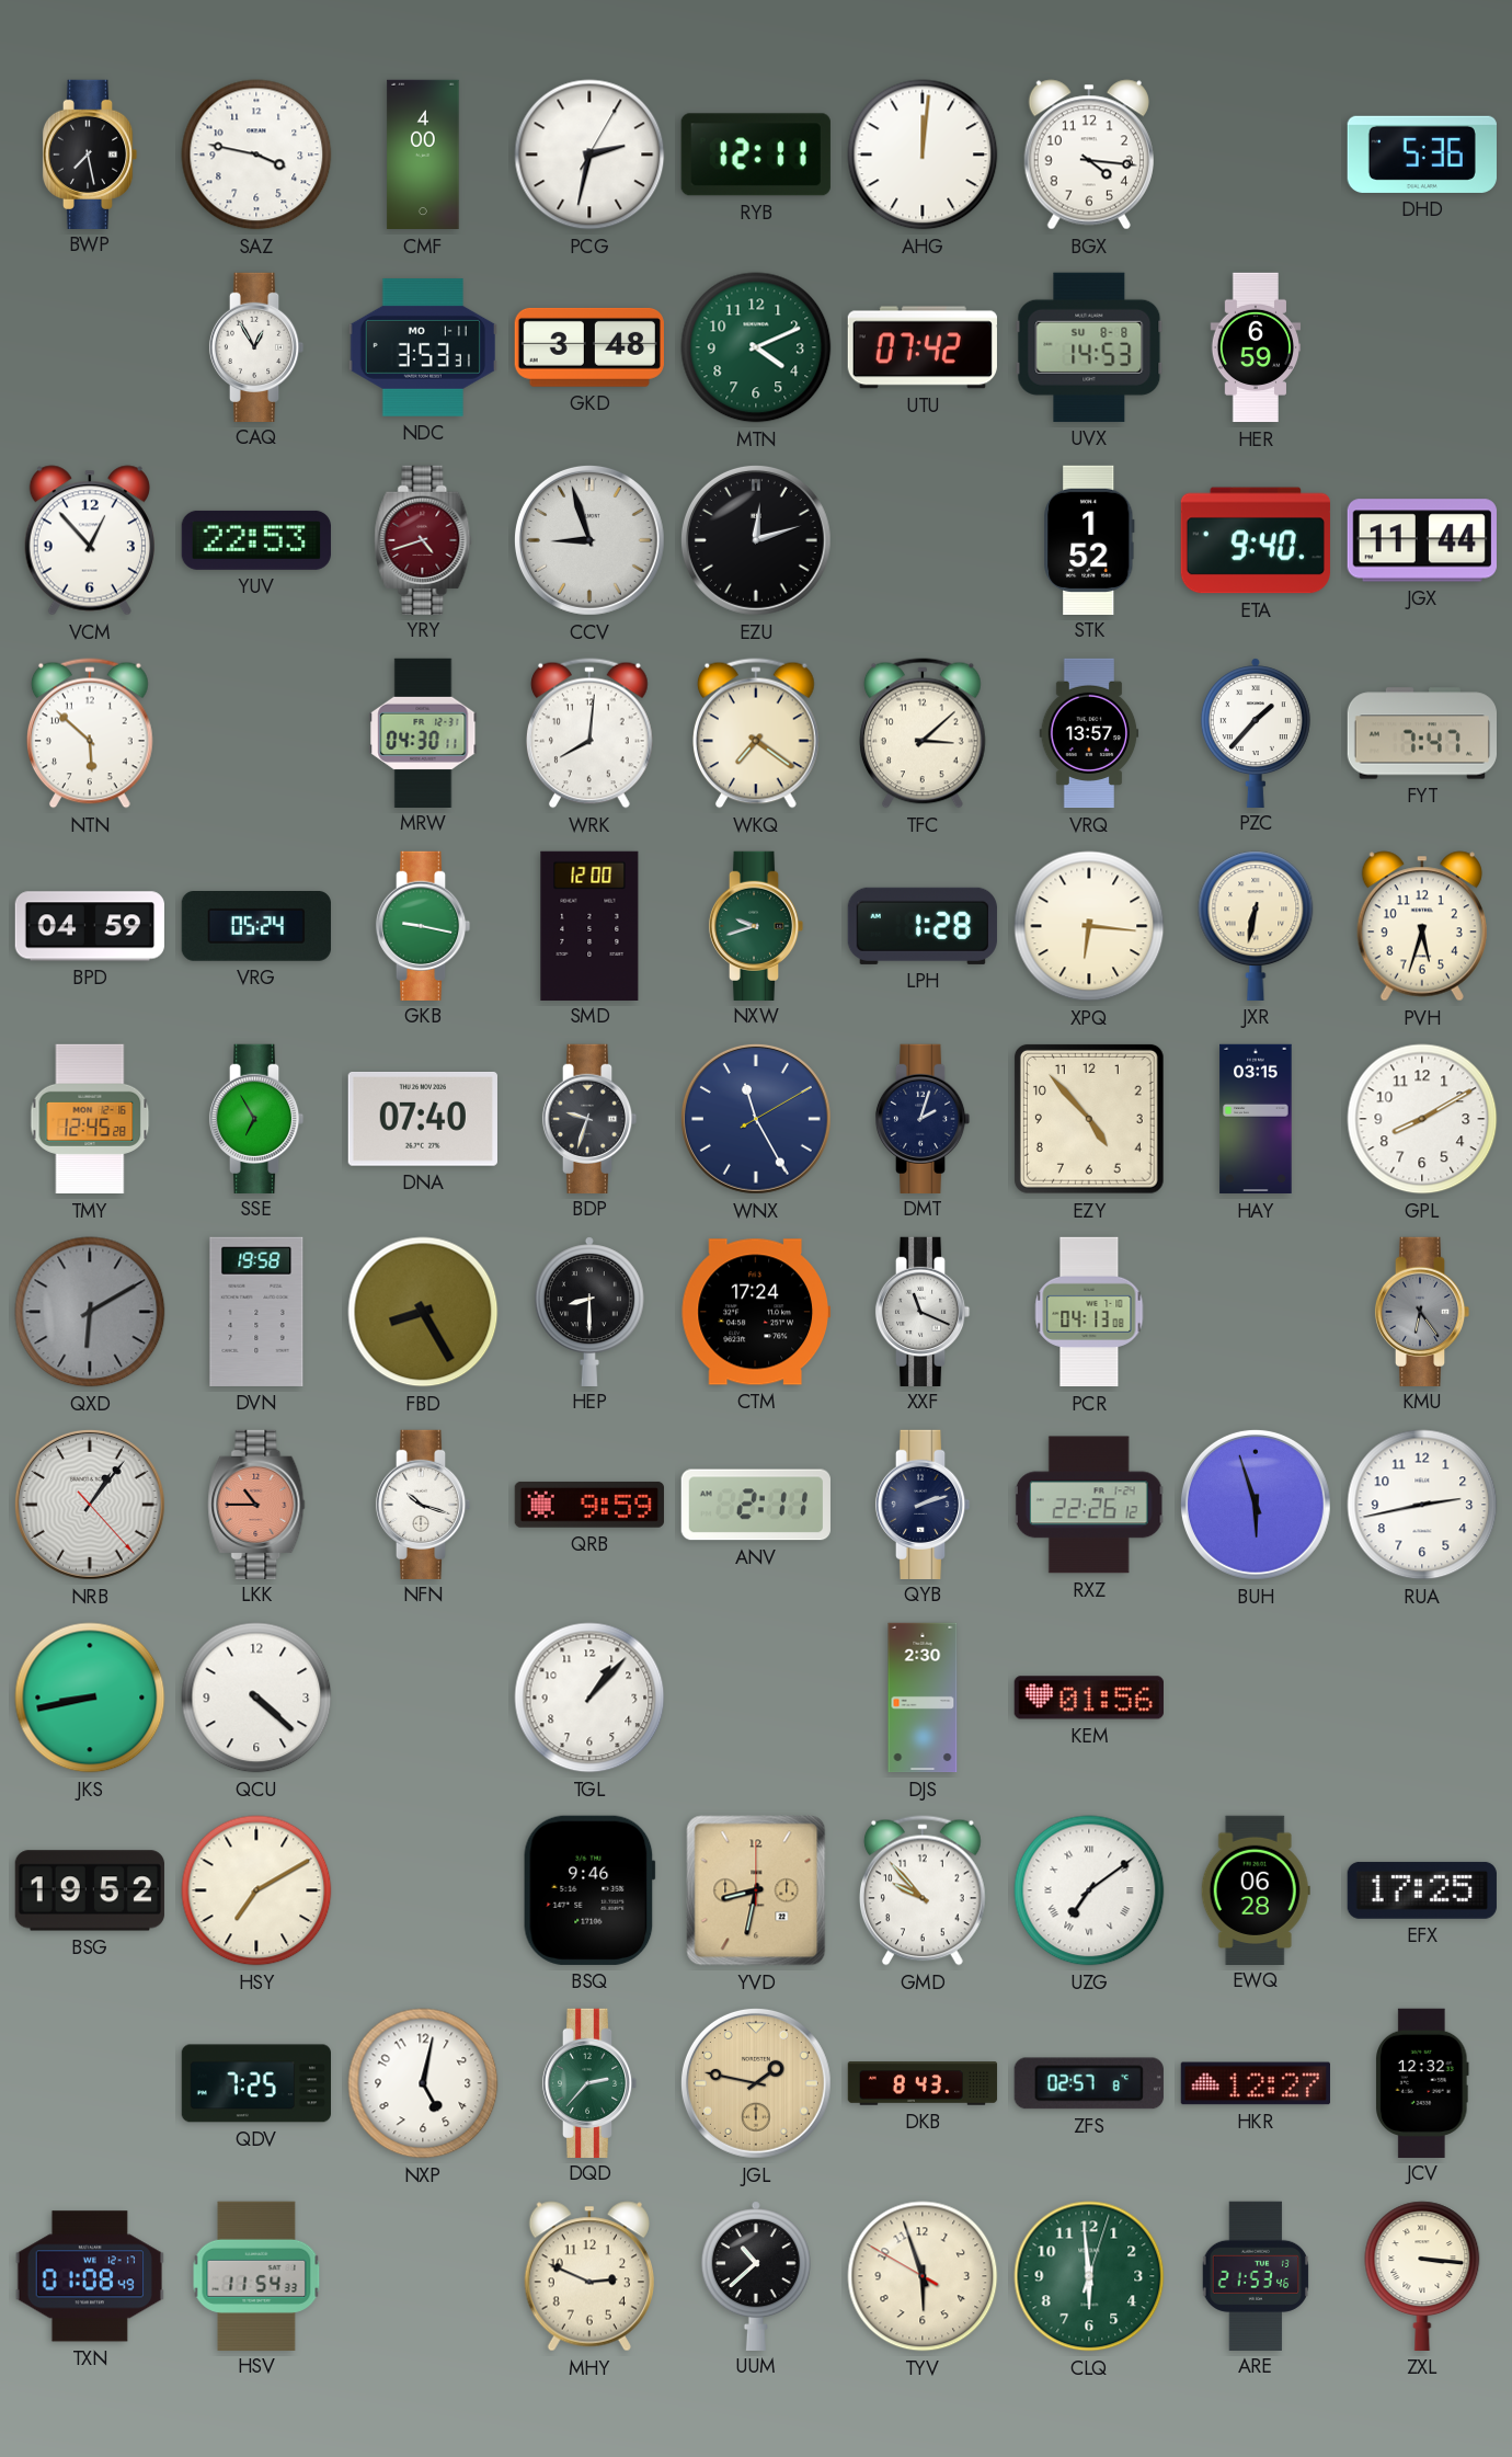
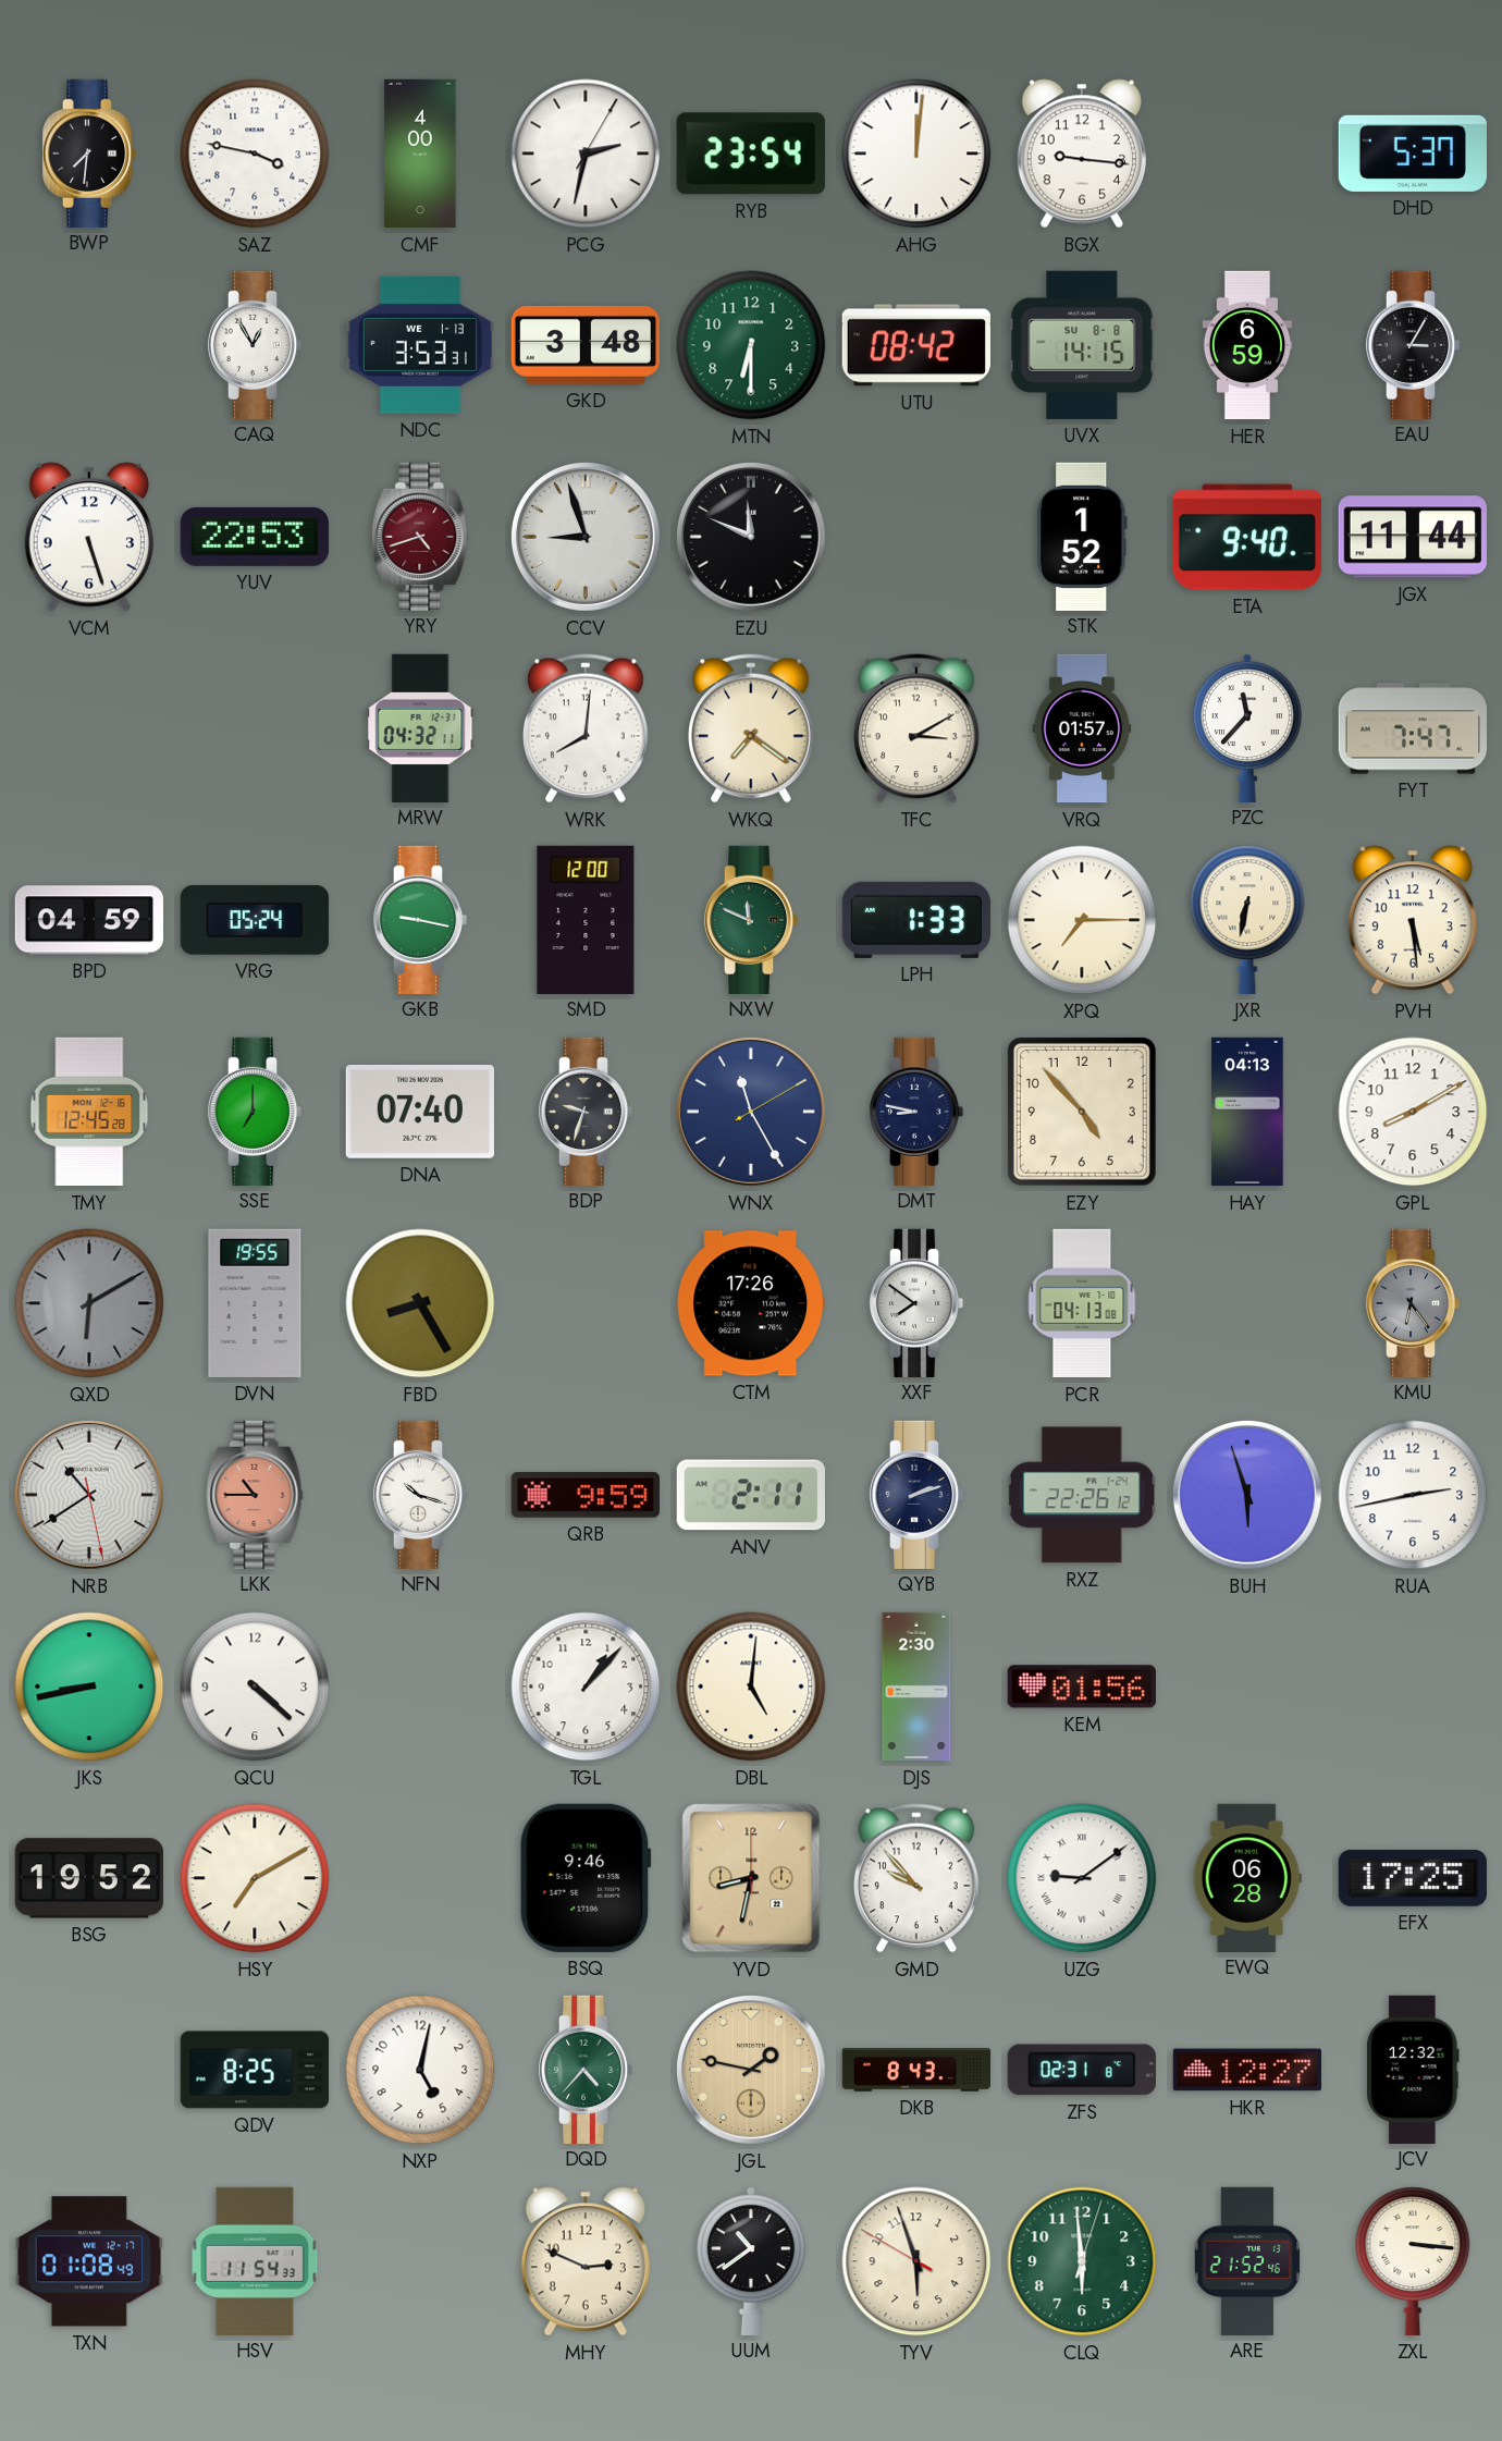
BWP: 7:28 -> 7:31
RYB: 12:11 -> 23:54
BGX: 4:16 -> 9:16
DHD: 5:36 -> 5:37
NDC date: MO 1-11 -> WE 1-13
MTN: 4:11 -> 6:30
UTU: 07:42 -> 08:42
UVX: 14:53 -> 14:15
EAU: none -> 3:05
VCM: 12:53 -> 5:27
EZU: 12:12 -> 11:49
NTN: 5:52 -> none
MRW: 04:30 -> 04:32
TFC: 3:08 -> 3:10
VRQ: 13:57 -> 01:57
PZC: 1:37 -> 11:37
NXW: 9:42 -> 11:49
LPH: 1:28 -> 1:33
XPQ: 6:16 -> 7:15
PVH: 5:33 -> 5:29
SSE: 6:55 -> 7:00
DMT: 2:03 -> 8:47
HAY: 03:15 -> 04:13
DVN: 19:58 -> 19:55
HEP: 8:30 -> none
CTM: 17:24 -> 17:26
XXF: 11:19 -> 7:51
NRB: 1:06 -> 10:39
DBL: none -> 5:01
UZG: 7:09 -> 9:09
QDV: 7:25 -> 8:25
DQD: 2:37 -> 4:37
ZFS: 02:57 -> 02:31
UUM: 10:38 -> 10:39
ARE: 21:53 -> 21:52
